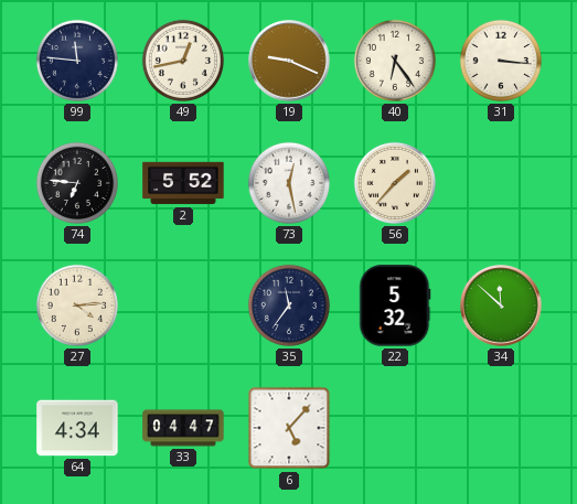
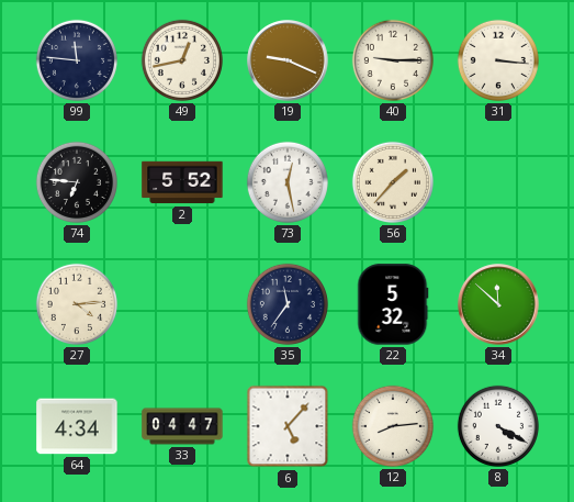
40: 6:24 -> 9:15
12: none -> 8:14
8: none -> 4:20
